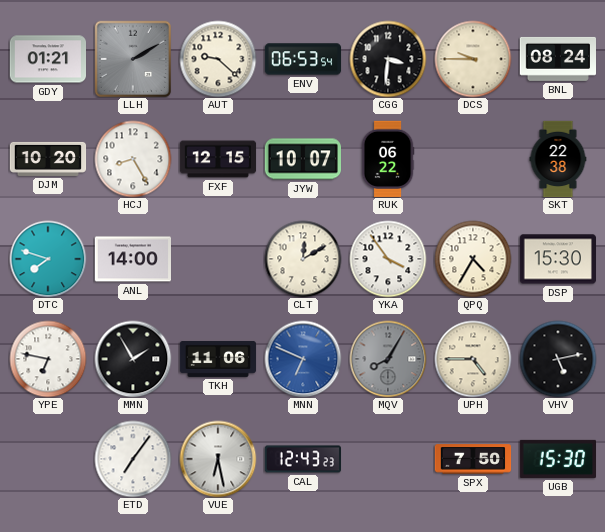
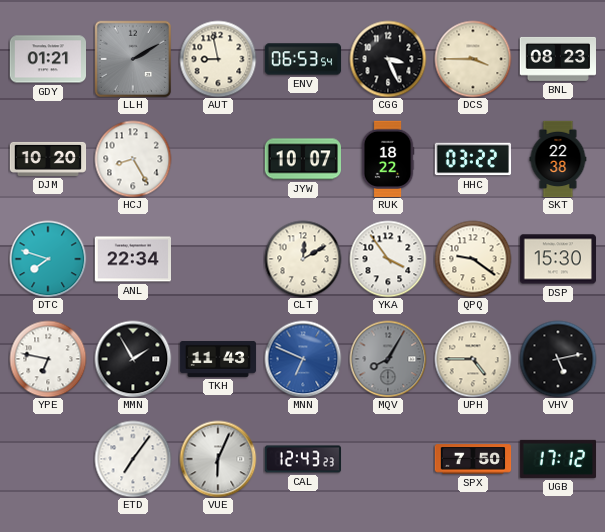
AUT: 9:22 -> 8:58
CGG: 3:31 -> 3:26
DCS: 9:45 -> 3:45
BNL: 08:24 -> 08:23
FXF: 12:15 -> none
RUK: 06:22 -> 18:22
HHC: none -> 03:22
ANL: 14:00 -> 22:34
QPQ: 4:35 -> 9:21
TKH: 11:06 -> 11:43
VUE: 6:28 -> 6:04
UGB: 15:30 -> 17:12
